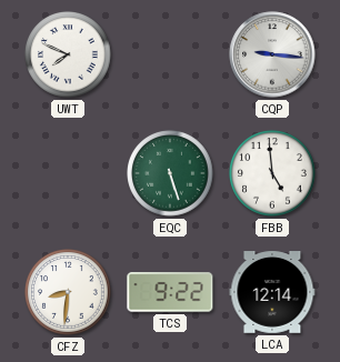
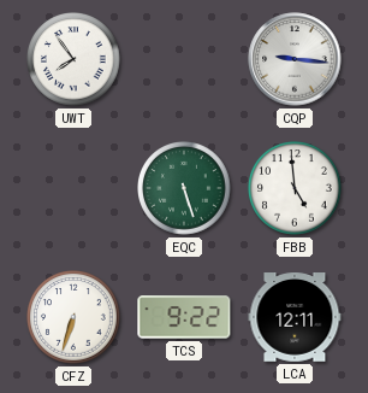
UWT: 7:49 -> 7:54
CFZ: 8:31 -> 6:33
LCA: 12:14 -> 12:11
